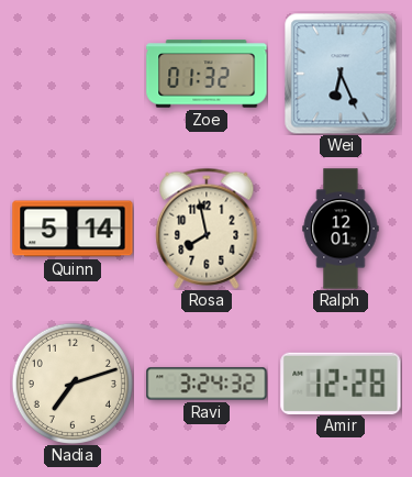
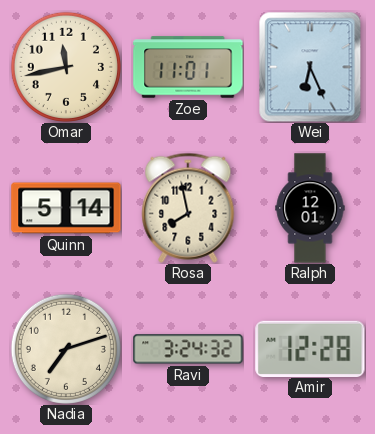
Omar: none -> 11:43
Zoe: 01:32 -> 11:01
